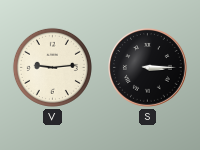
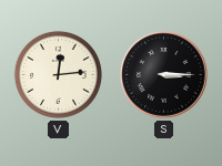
V: 9:14 -> 12:14
